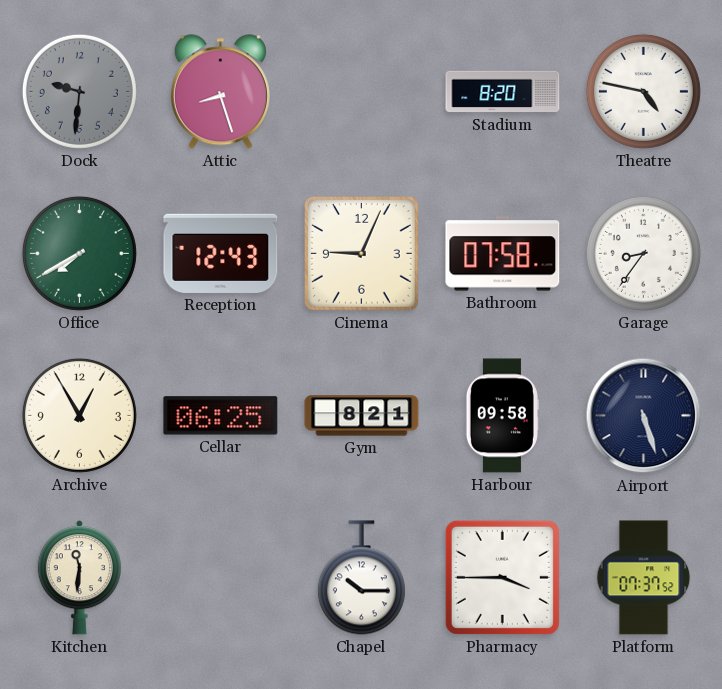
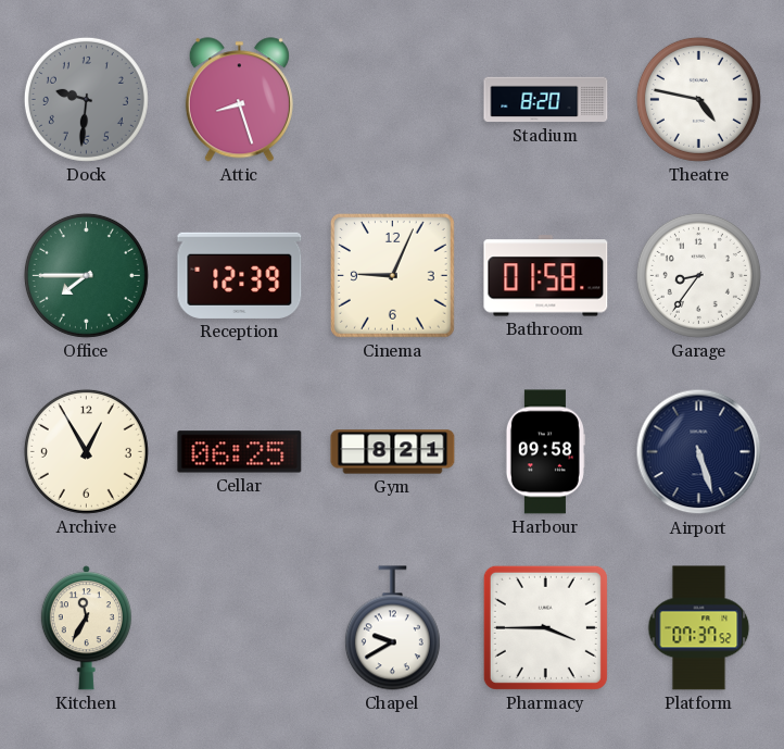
Office: 7:40 -> 7:45
Reception: 12:43 -> 12:39
Bathroom: 07:58 -> 01:58
Kitchen: 11:31 -> 11:35
Chapel: 10:15 -> 9:40
